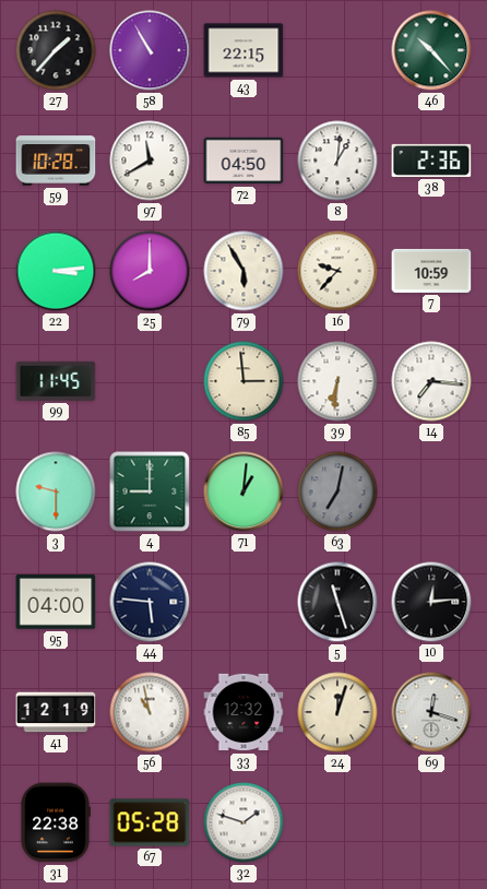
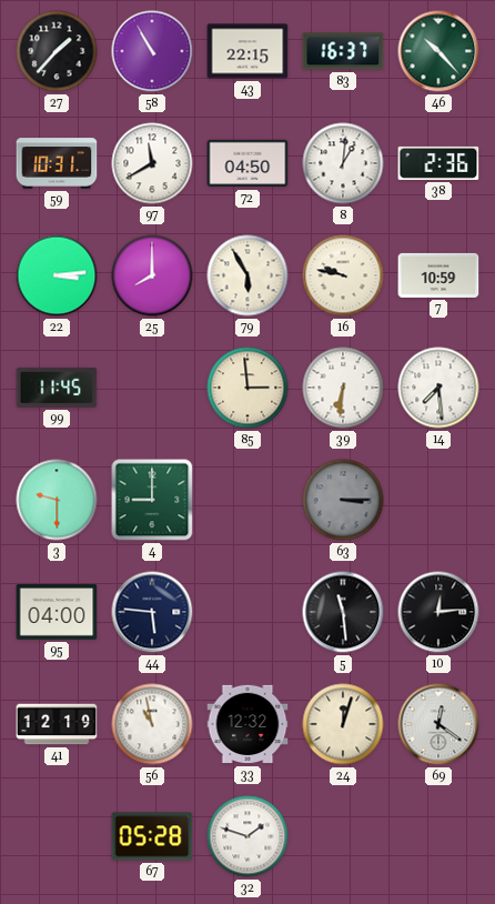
83: none -> 16:37
59: 10:28 -> 10:31
16: 9:37 -> 9:47
14: 7:16 -> 7:29
71: 1:01 -> none
63: 7:02 -> 3:15
5: 11:27 -> 11:29
69: 12:18 -> 12:21
31: 22:38 -> none
